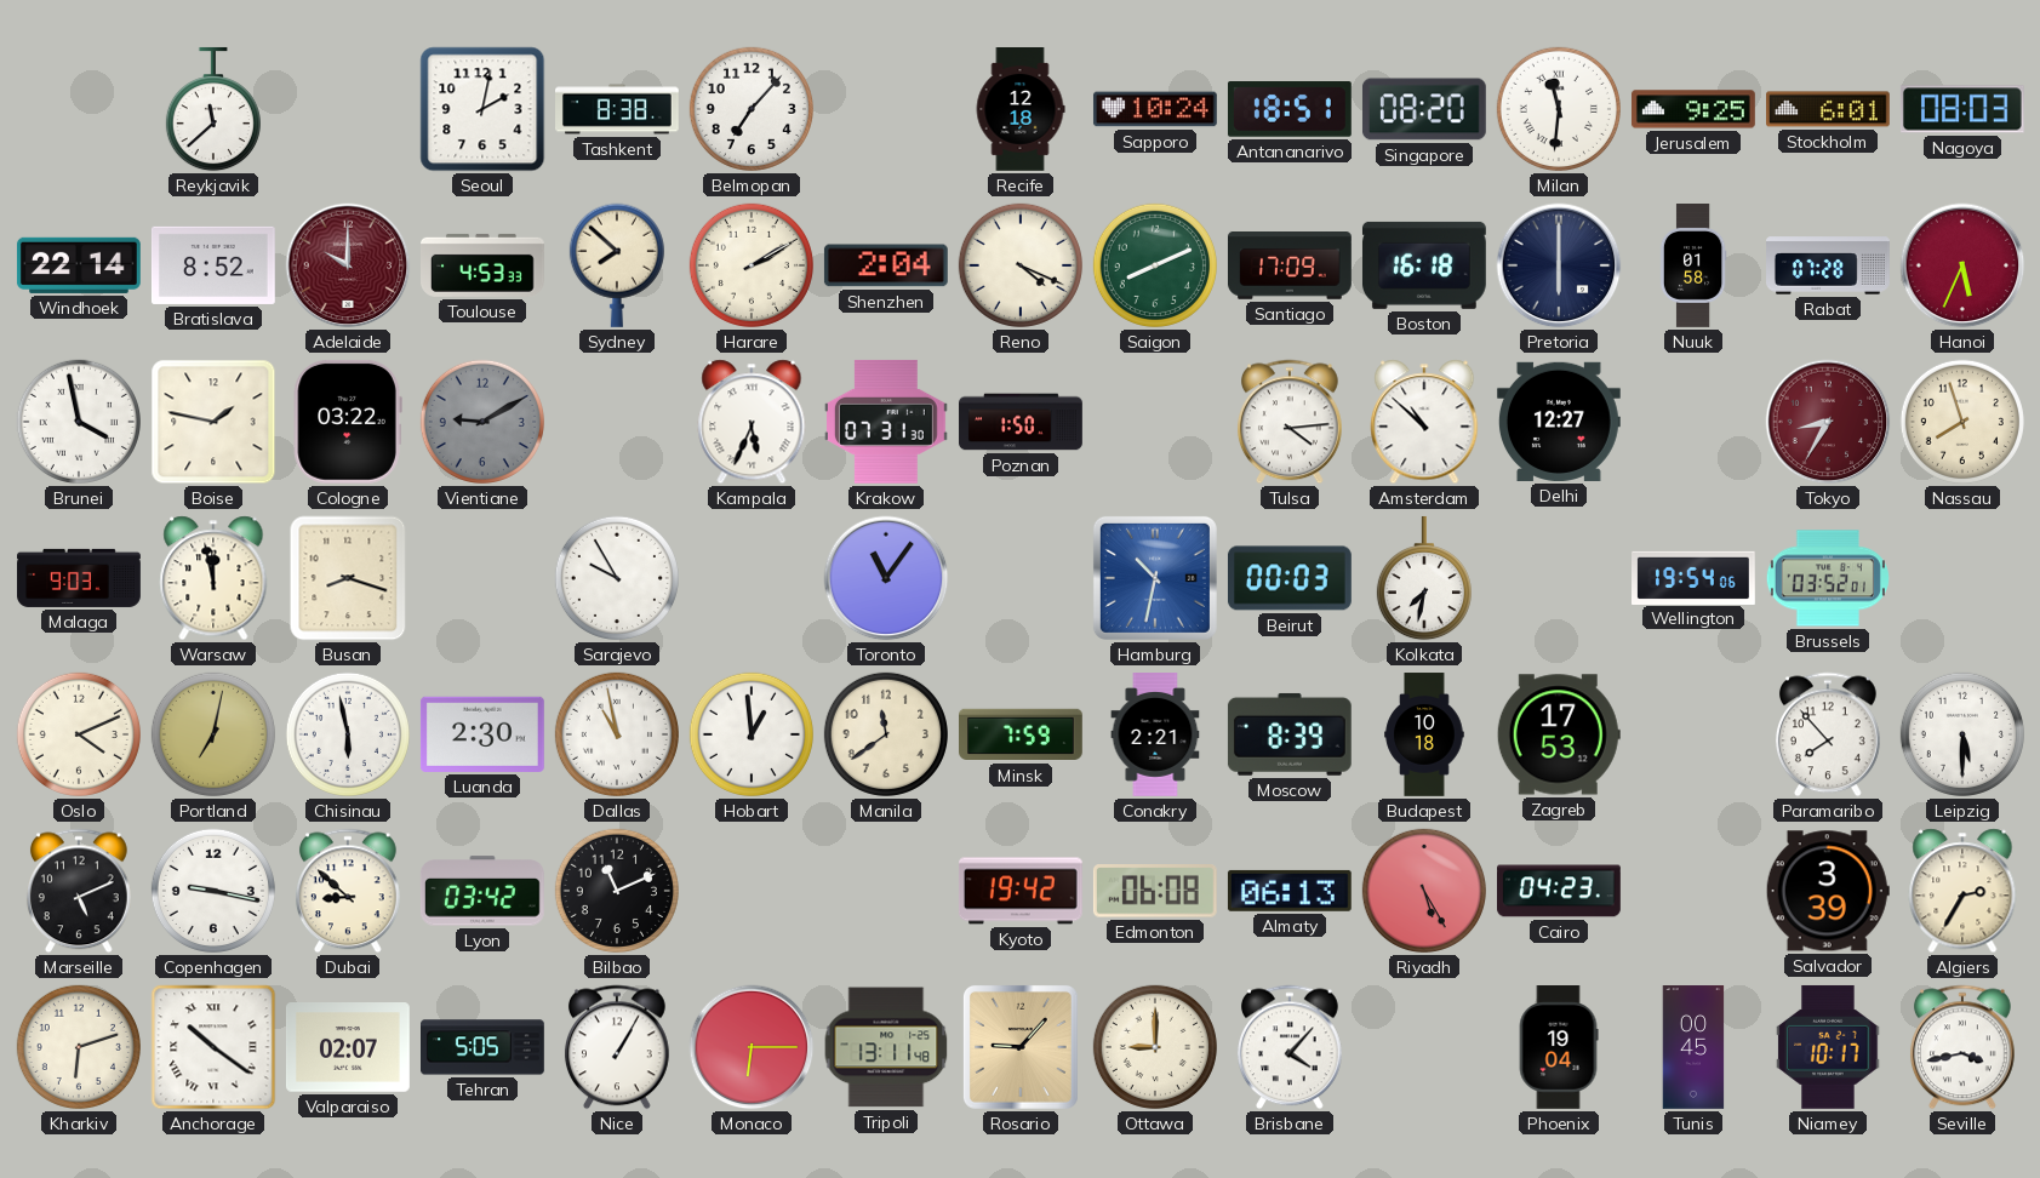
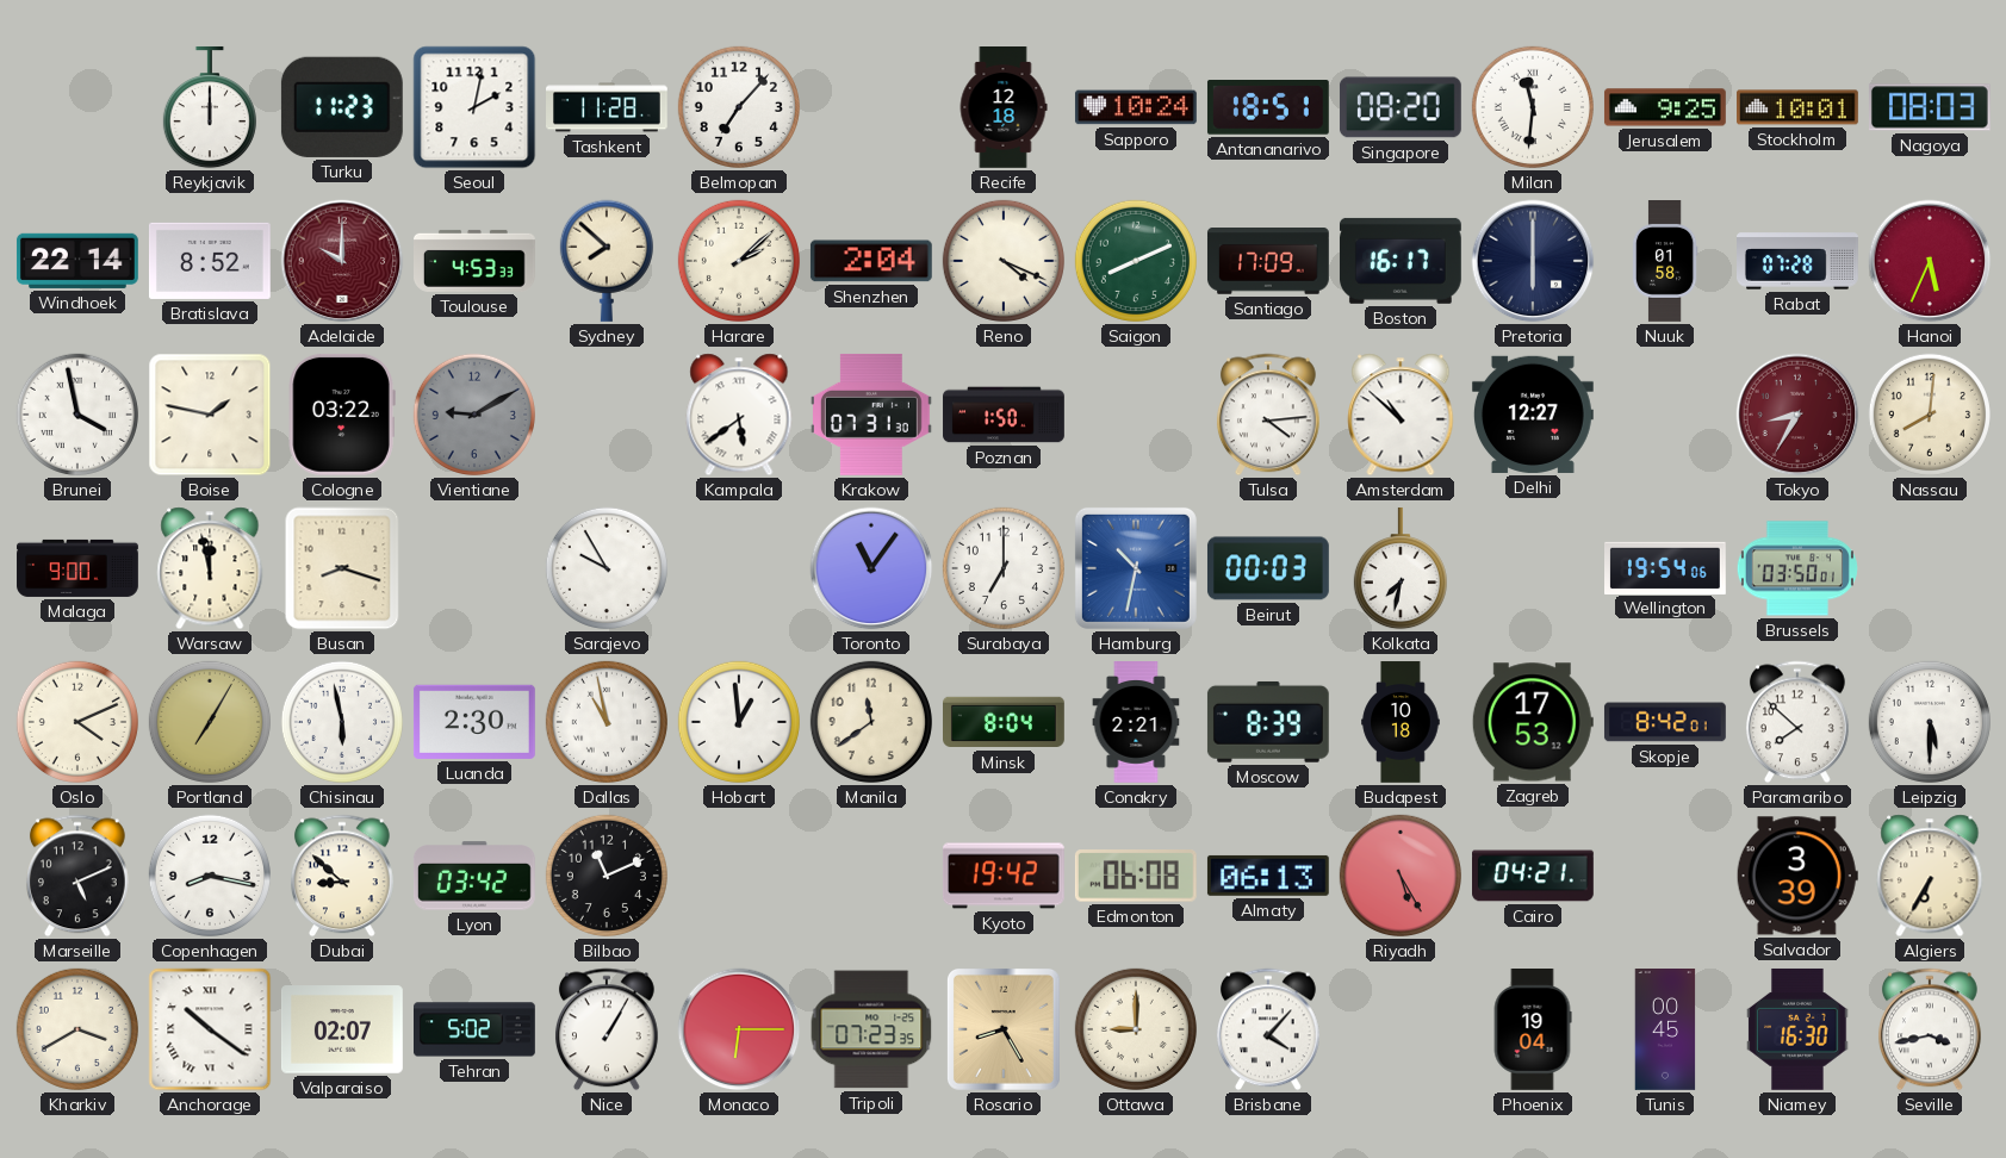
Reykjavik: 11:38 -> 12:00
Turku: none -> 11:23
Tashkent: 8:38 -> 11:28
Stockholm: 6:01 -> 10:01
Harare: 2:10 -> 2:08
Boston: 16:18 -> 16:17
Kampala: 5:34 -> 5:39
Nassau: 7:57 -> 8:01
Malaga: 9:03 -> 9:00
Surabaya: none -> 7:00
Brussels: 03:52 -> 03:50
Portland: 7:02 -> 7:05
Minsk: 7:59 -> 8:04
Skopje: none -> 8:42
Paramaribo: 7:53 -> 7:52
Copenhagen: 9:17 -> 8:17
Cairo: 04:23 -> 04:21
Algiers: 2:35 -> 6:35
Kharkiv: 6:12 -> 3:40
Tehran: 5:05 -> 5:02
Tripoli: 13:11 -> 07:23
Rosario: 9:07 -> 8:25
Niamey: 10:17 -> 16:30
